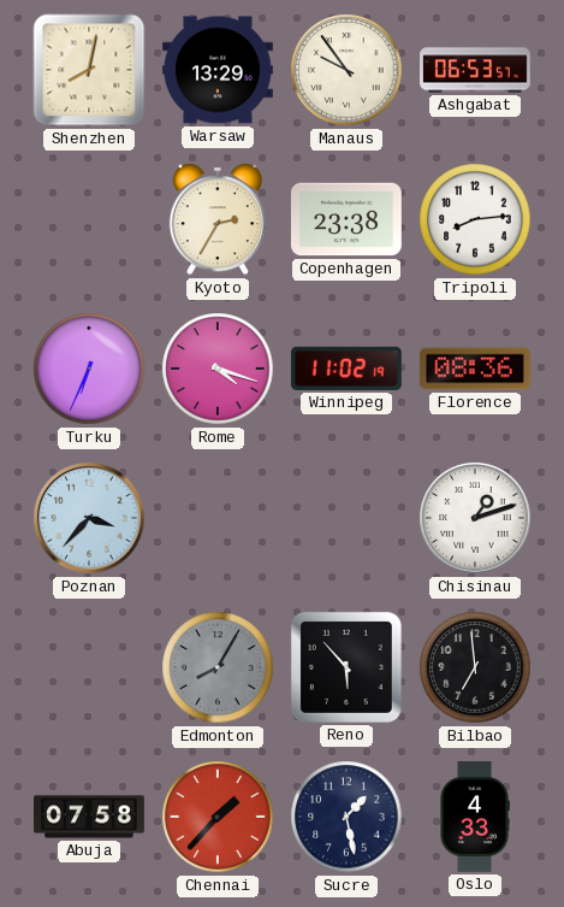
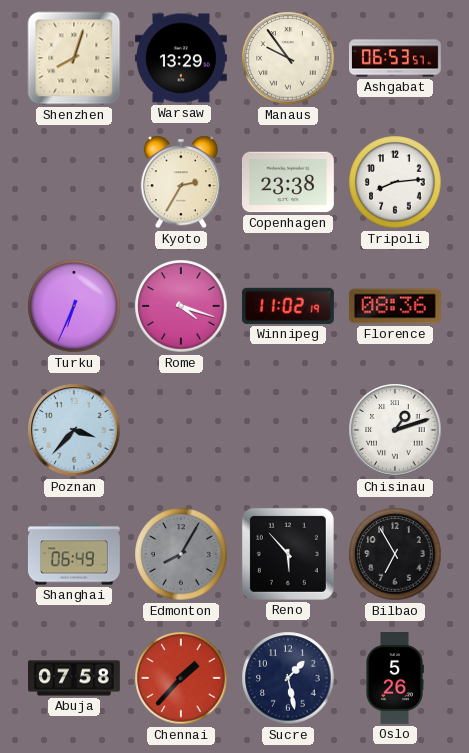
Shenzhen: 8:02 -> 8:03
Shanghai: none -> 06:49
Bilbao: 6:59 -> 6:55
Oslo: 4:33 -> 5:26
